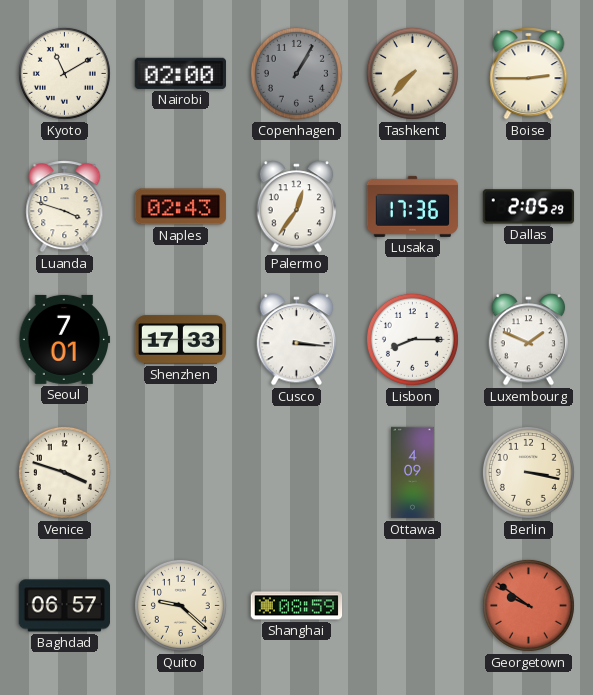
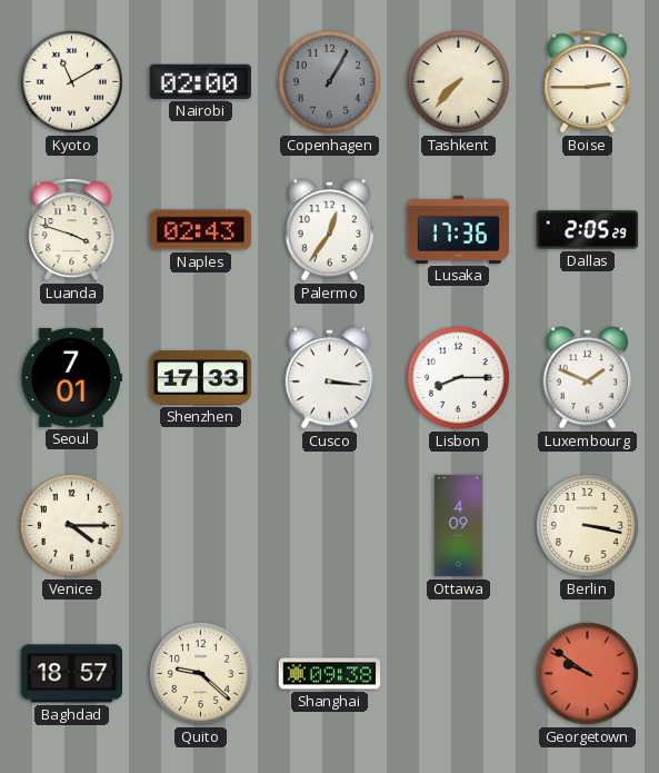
Venice: 3:48 -> 4:15
Baghdad: 06:57 -> 18:57
Shanghai: 08:59 -> 09:38
